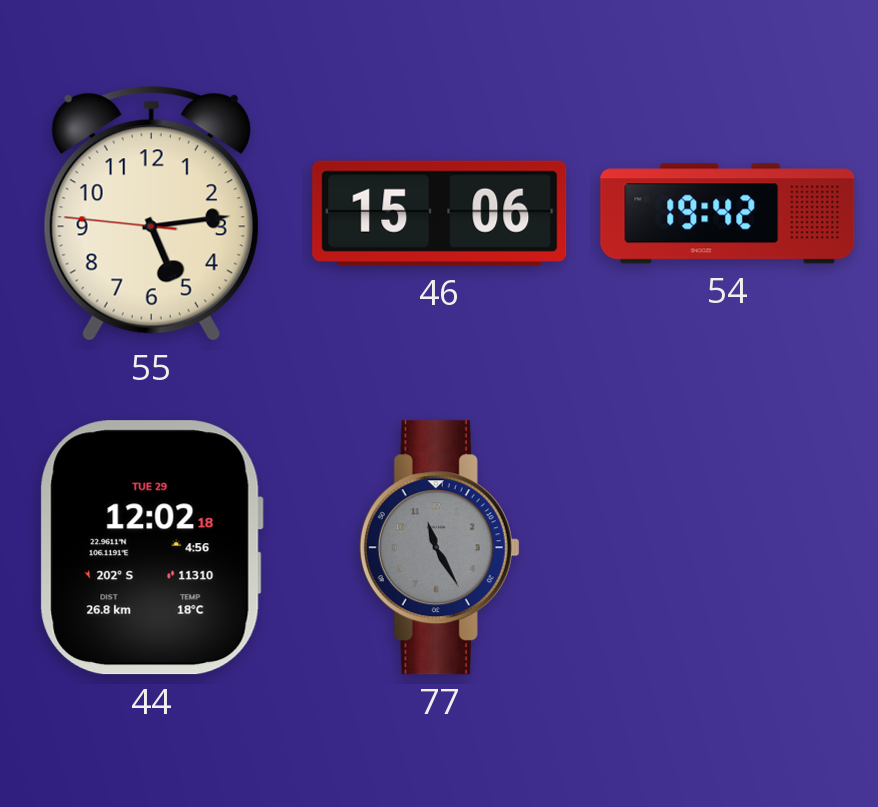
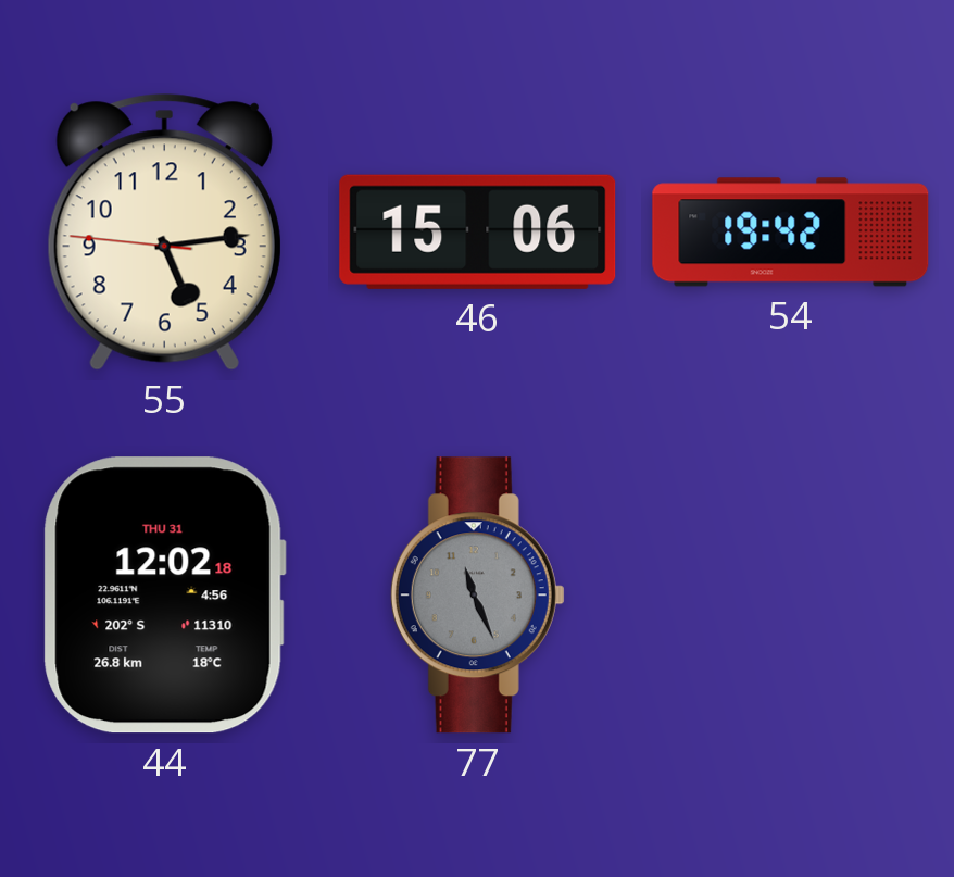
44 date: TUE 29 -> THU 31
77: 11:25 -> 11:26
